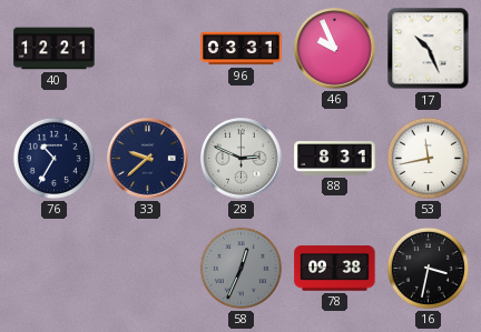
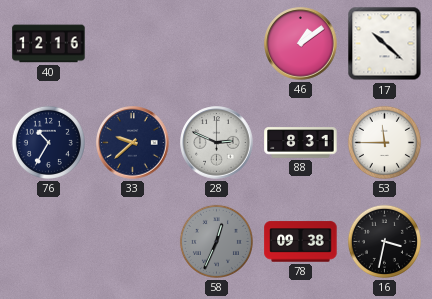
40: 12:21 -> 12:16
96: 03:31 -> none
46: 9:56 -> 1:09
17: 10:26 -> 10:22
53: 11:43 -> 11:45
